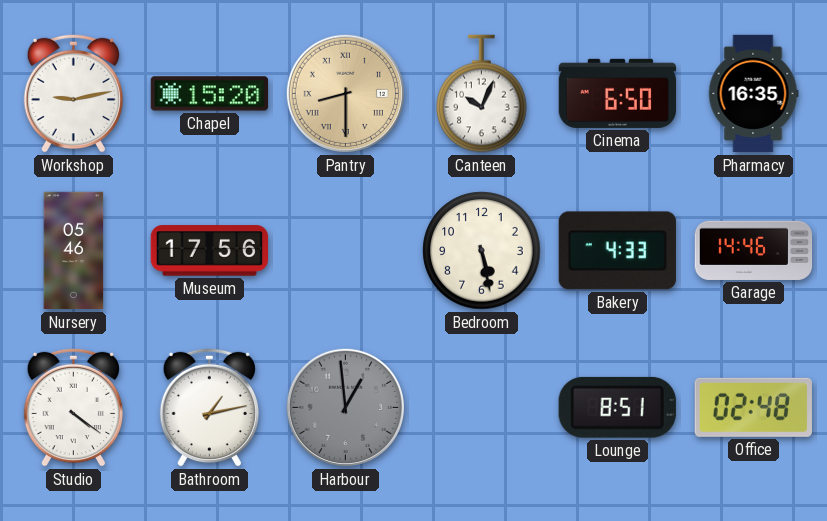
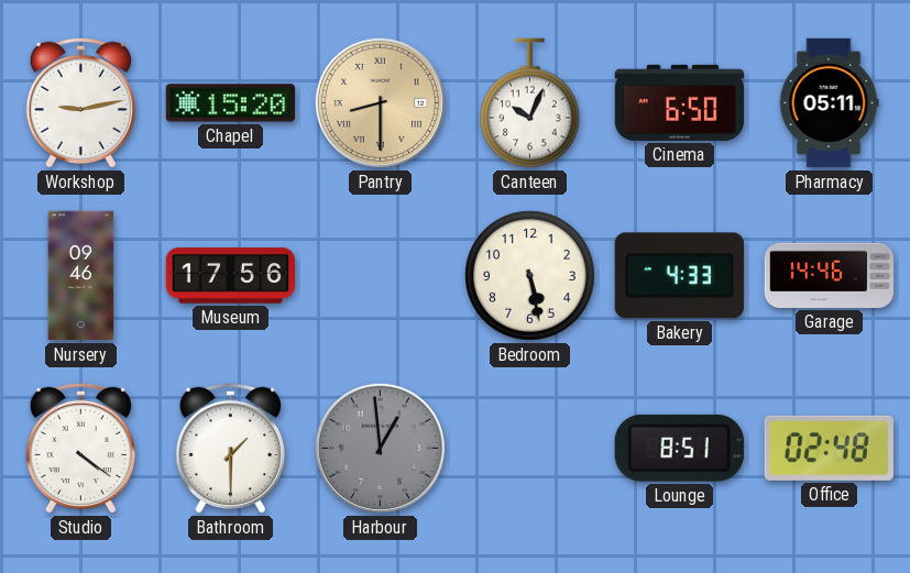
Pharmacy: 16:35 -> 05:11
Nursery: 05:46 -> 09:46
Bathroom: 1:13 -> 1:30
